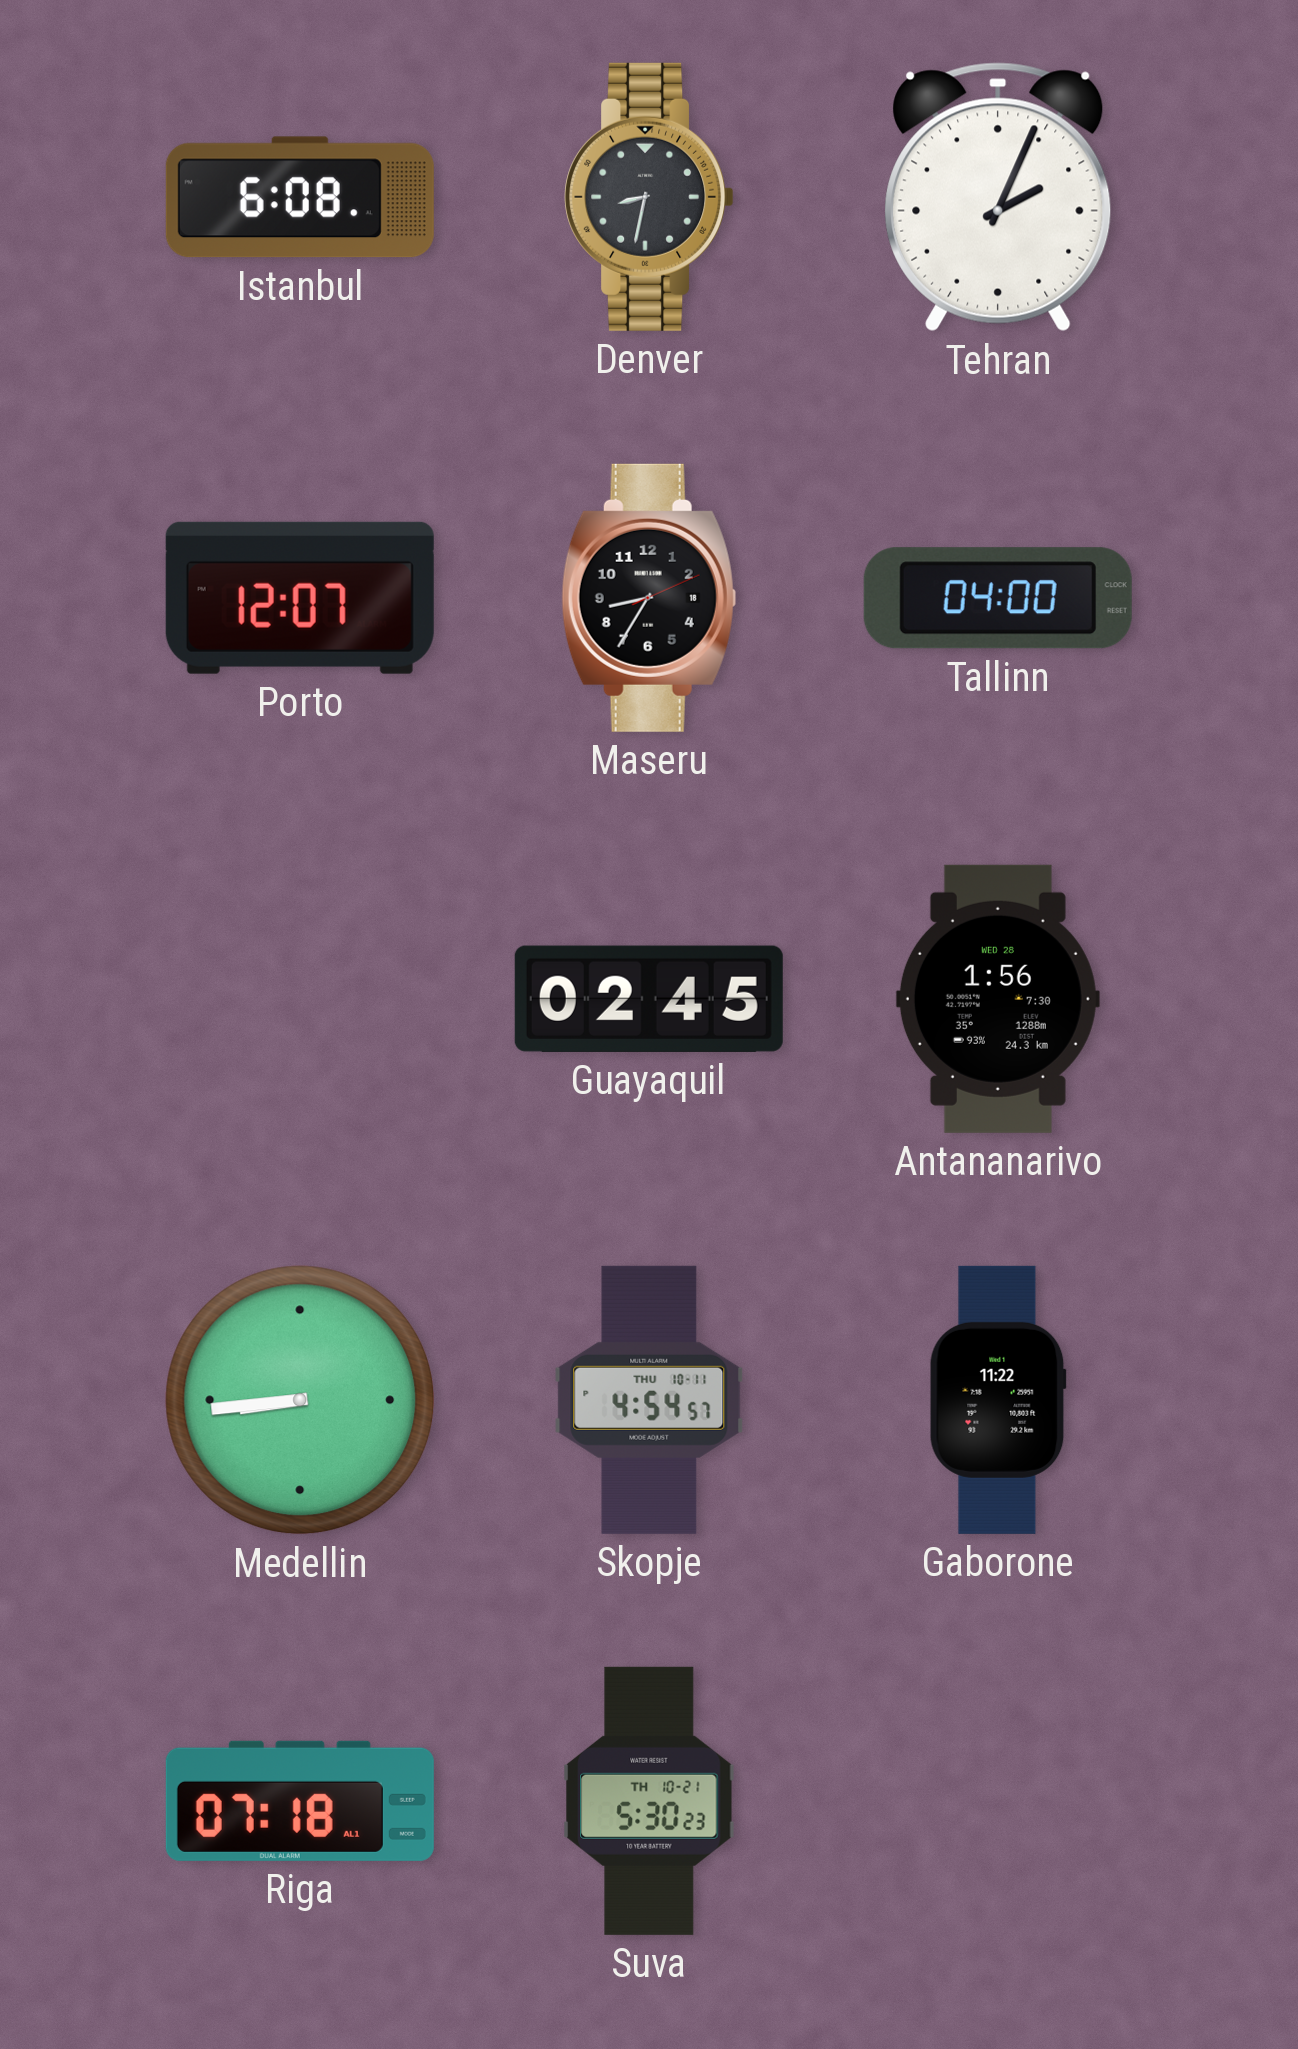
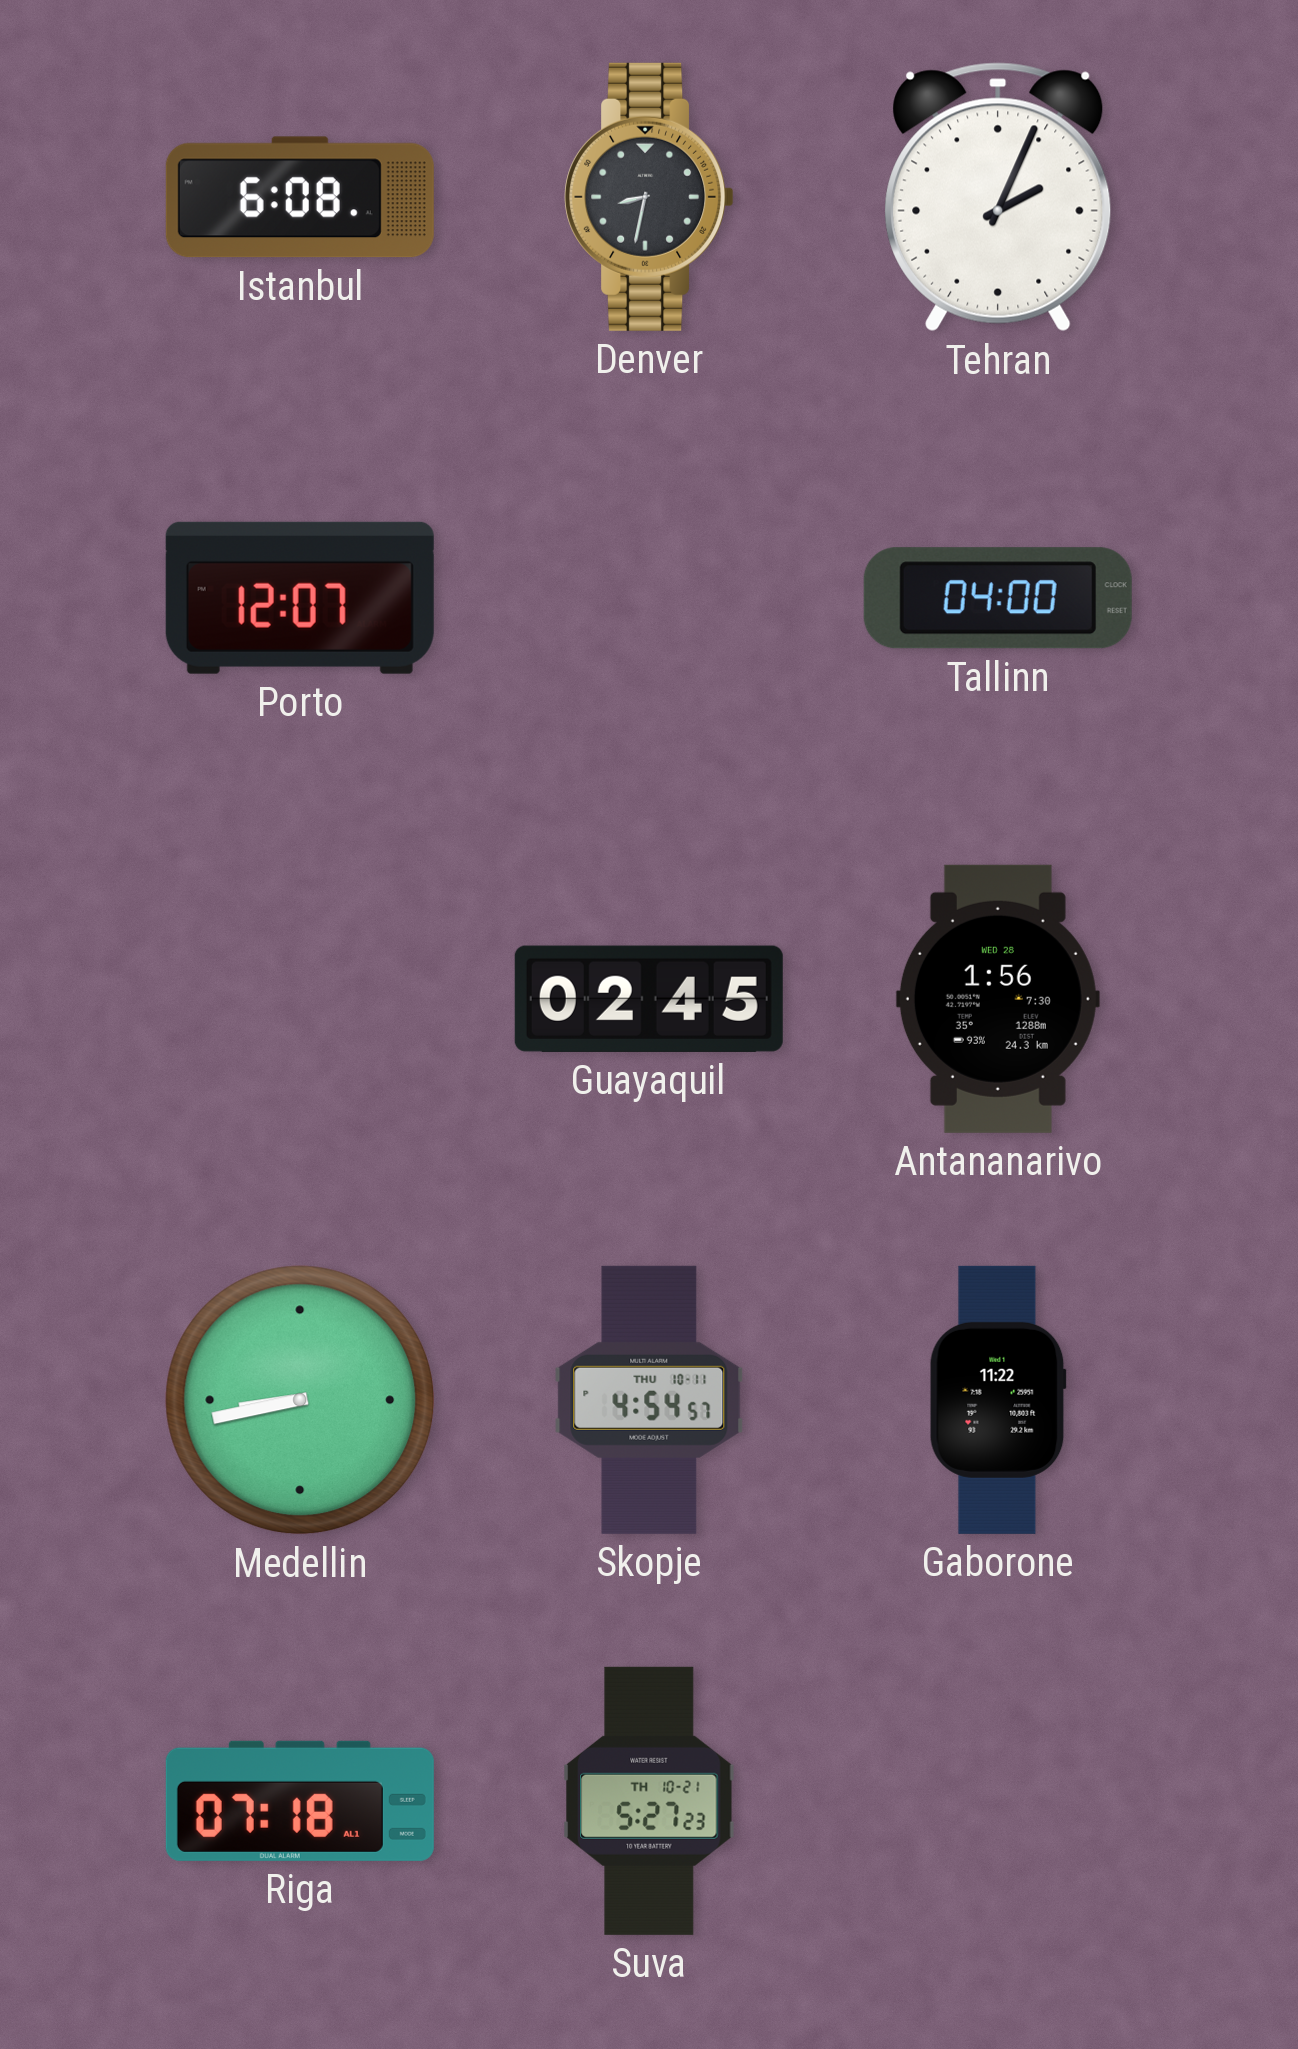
Maseru: 8:35 -> none
Medellin: 8:44 -> 8:43
Suva: 5:30 -> 5:27
